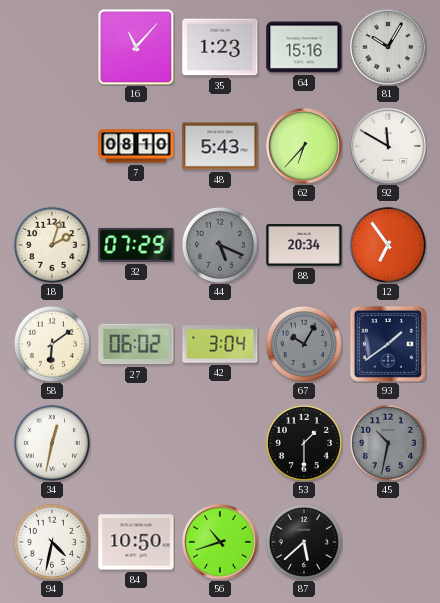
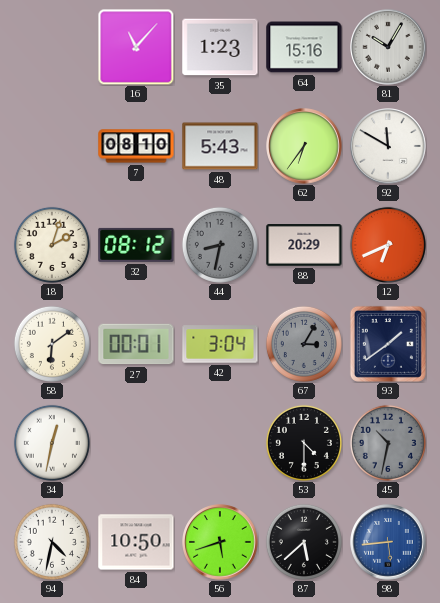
62: 6:37 -> 6:36
32: 07:29 -> 08:12
44: 5:19 -> 8:32
88: 20:34 -> 20:29
12: 6:54 -> 6:41
27: 06:02 -> 00:01
67: 10:05 -> 3:05
53: 1:30 -> 4:30
56: 10:42 -> 5:42
98: none -> 5:44
